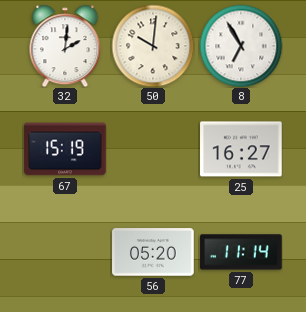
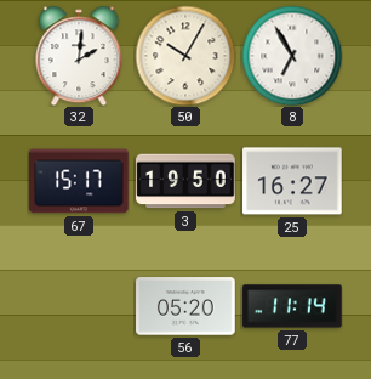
50: 10:01 -> 10:05
67: 15:19 -> 15:17
3: none -> 19:50
